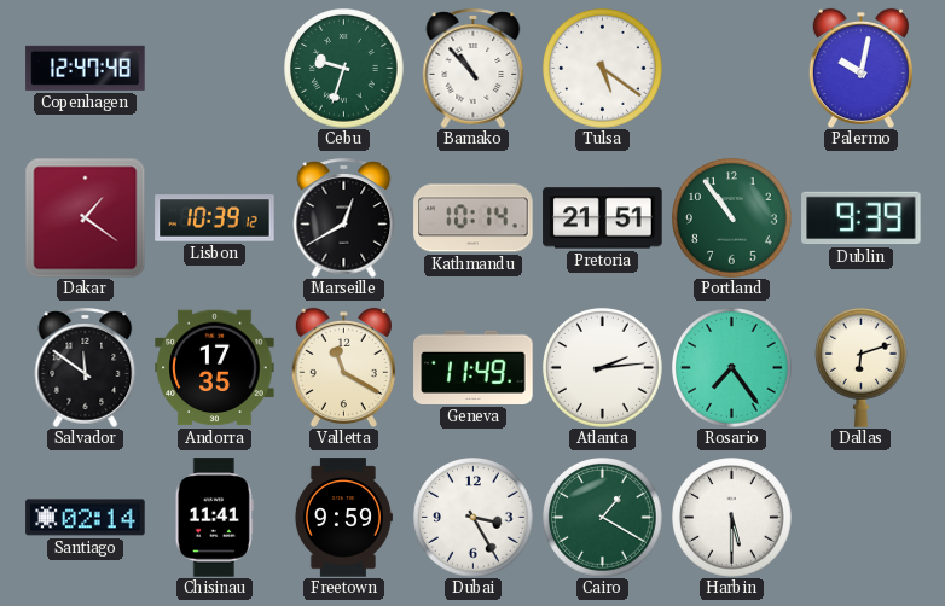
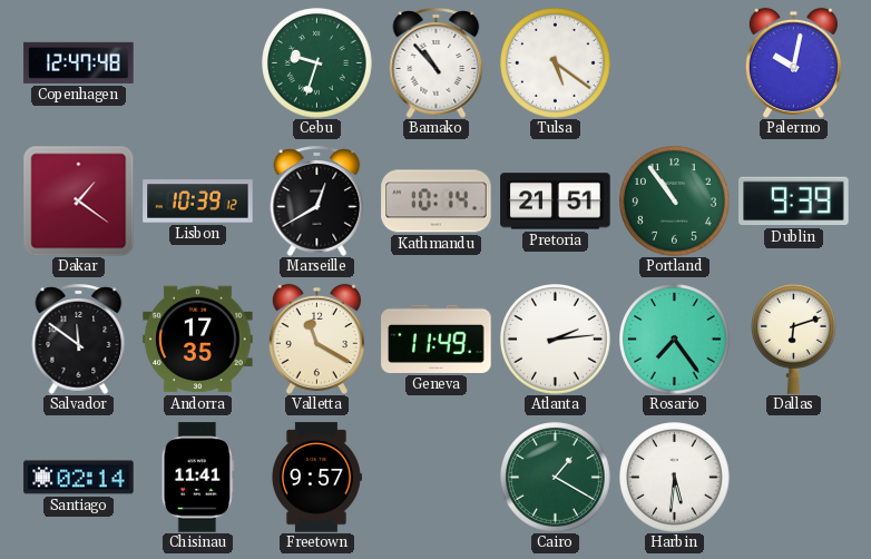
Freetown: 9:59 -> 9:57
Dubai: 3:25 -> none
Harbin: 5:30 -> 5:31
